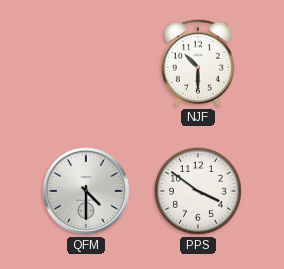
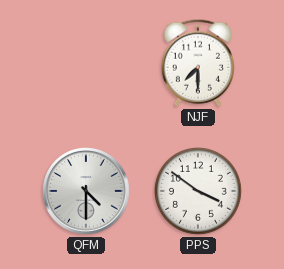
NJF: 10:30 -> 7:30
